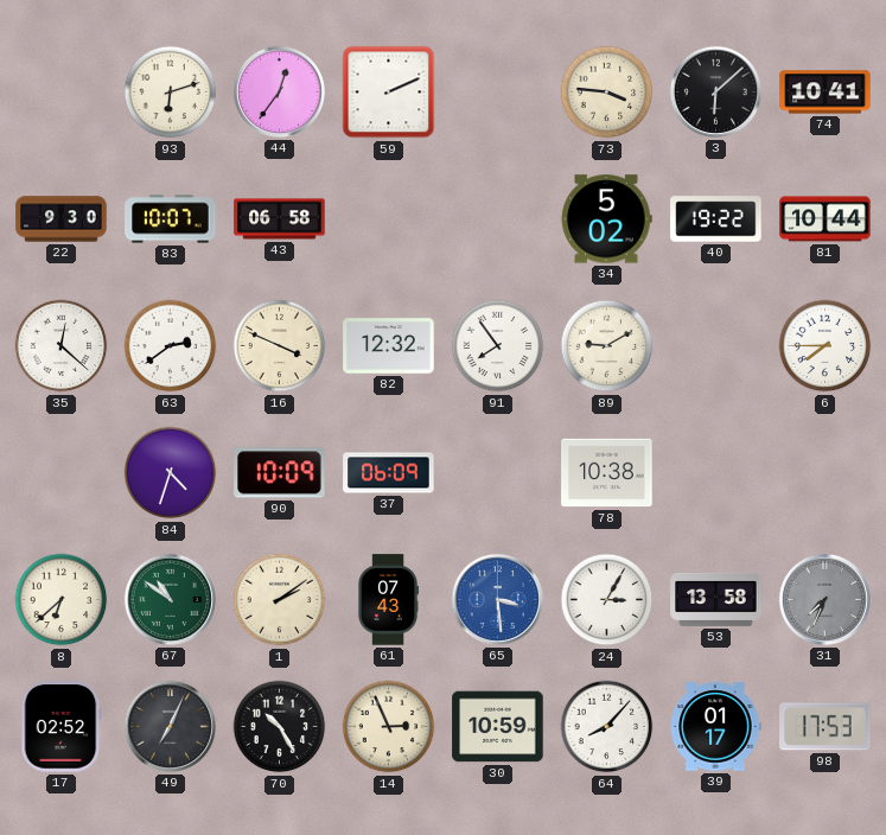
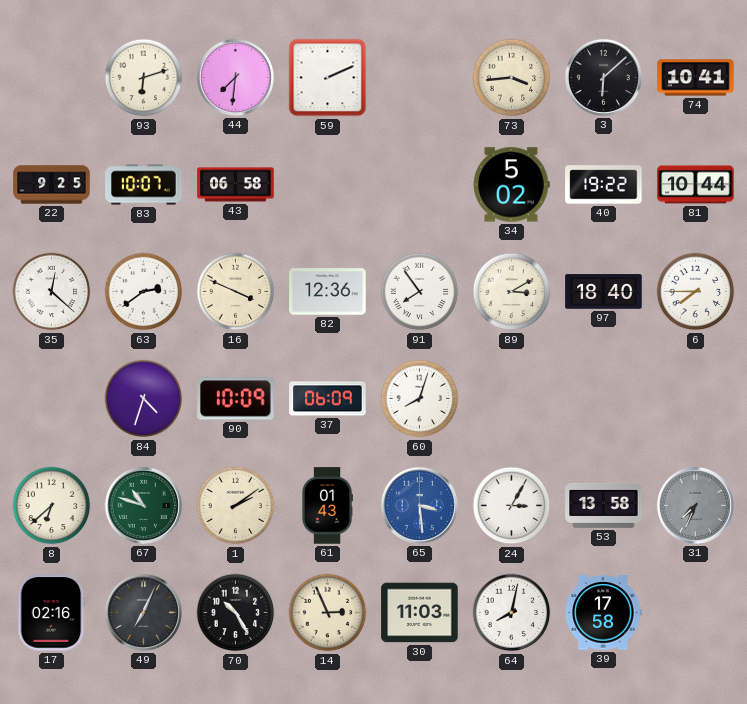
44: 12:36 -> 7:31
73: 3:46 -> 3:44
22: 9:30 -> 9:25
82: 12:32 -> 12:36
89: 9:10 -> 3:10
97: none -> 18:40
60: none -> 8:03
78: 10:38 -> none
67: 10:51 -> 10:48
61: 07:43 -> 01:43
17: 02:52 -> 02:16
30: 10:59 -> 11:03
64: 8:07 -> 8:02
39: 01:17 -> 17:58
98: 17:53 -> none
